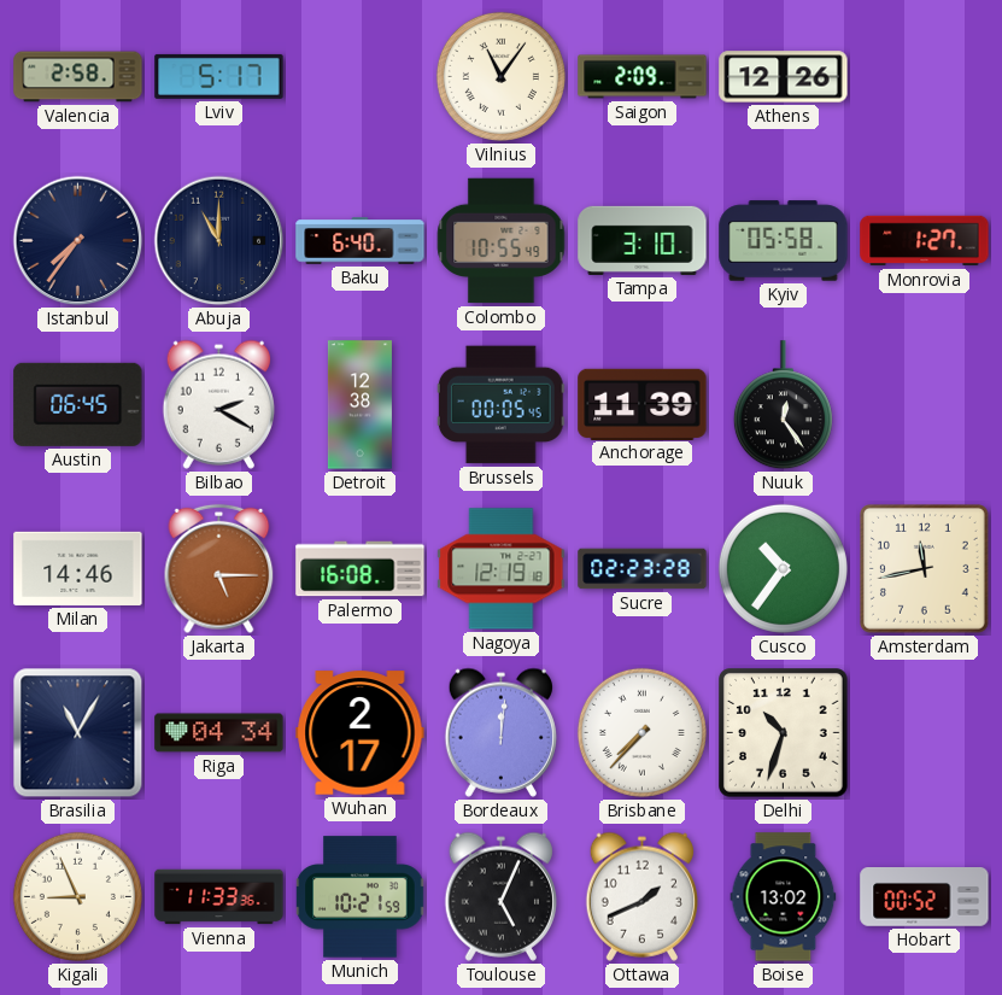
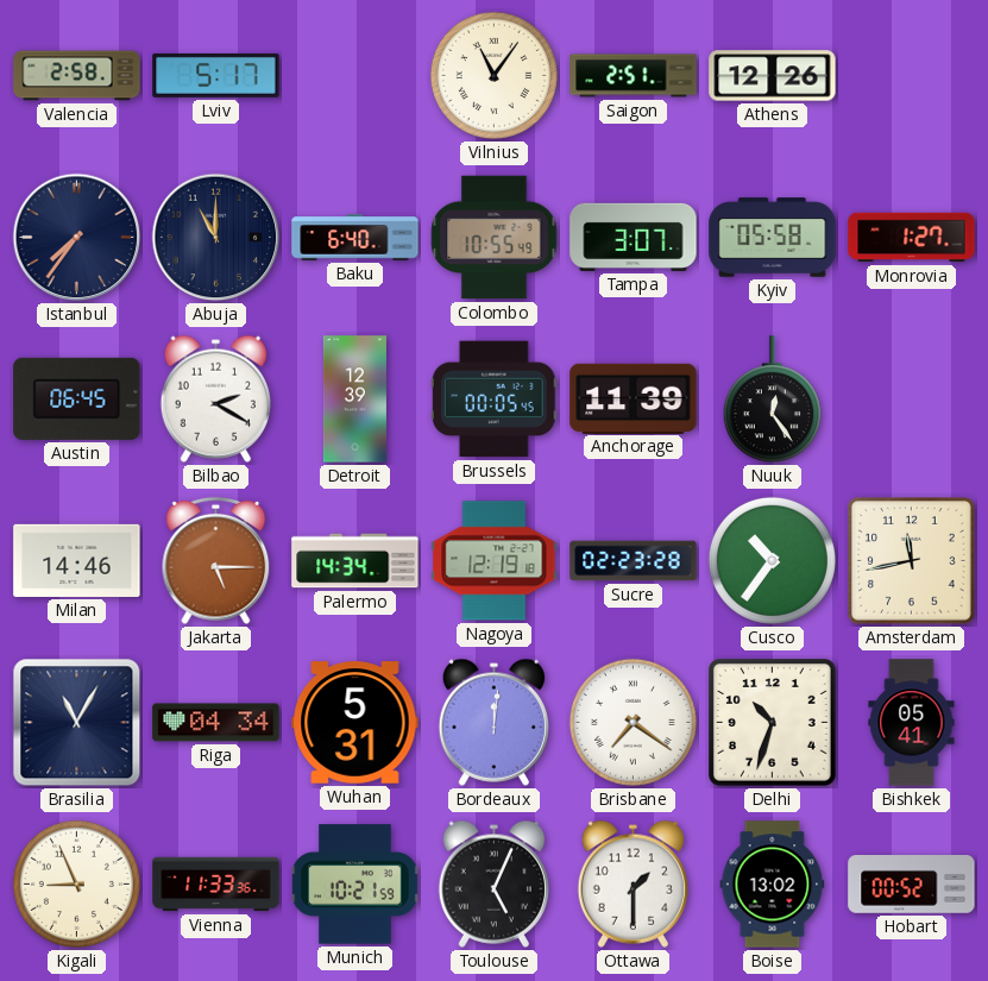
Saigon: 2:09 -> 2:51
Tampa: 3:10 -> 3:07
Detroit: 12:38 -> 12:39
Palermo: 16:08 -> 14:34
Wuhan: 2:17 -> 5:31
Brisbane: 7:37 -> 7:21
Bishkek: none -> 05:41
Ottawa: 1:41 -> 1:30
